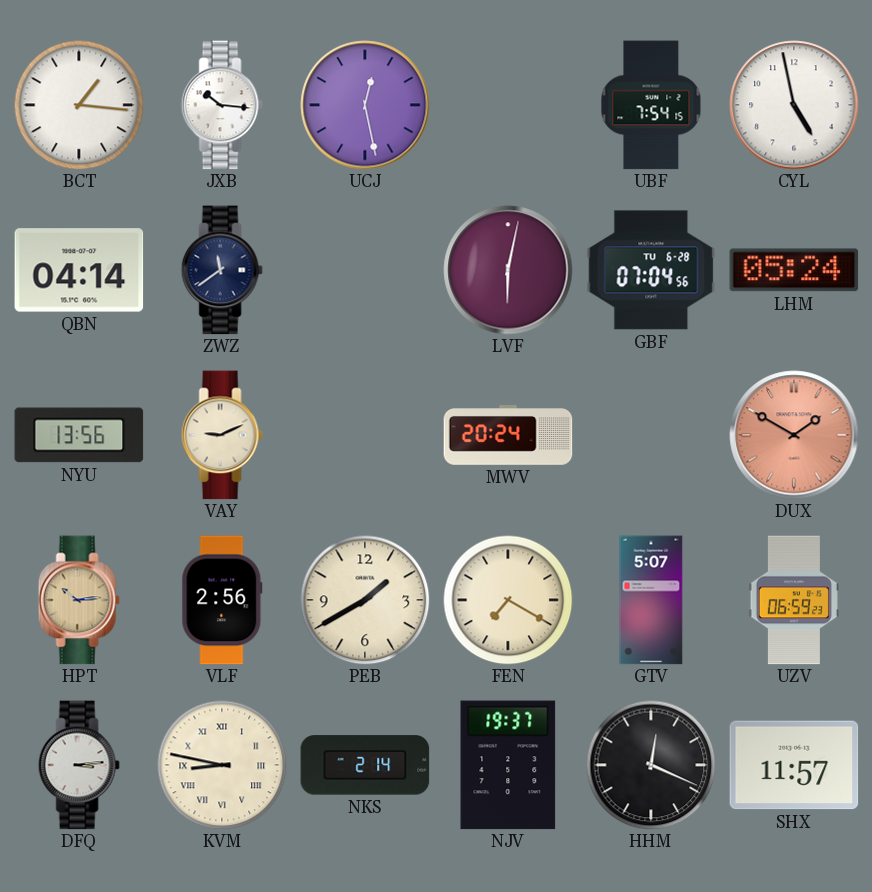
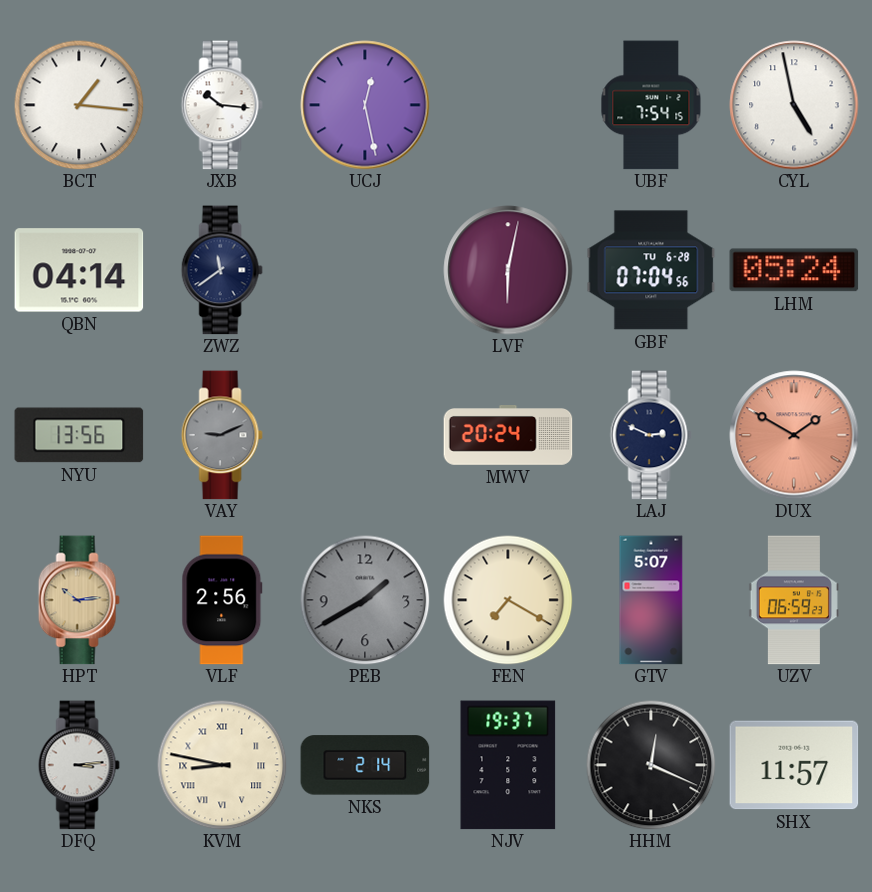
VAY dial: cream -> grey
LAJ: none -> 2:49
PEB dial: cream -> grey
